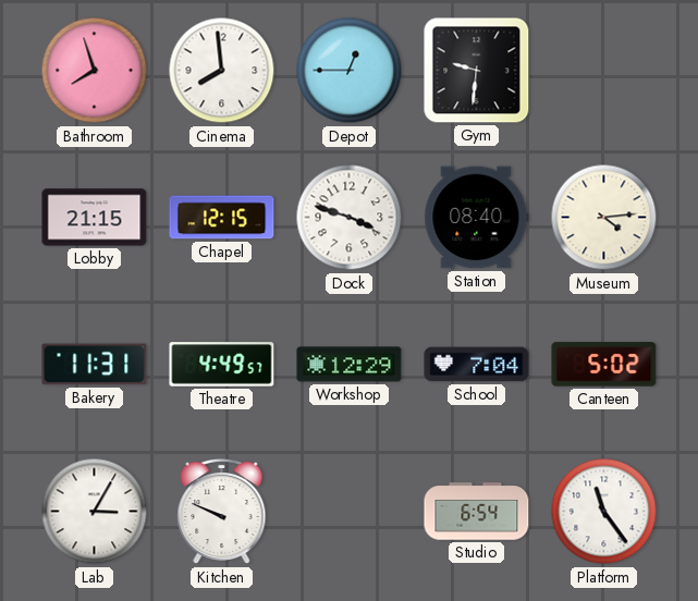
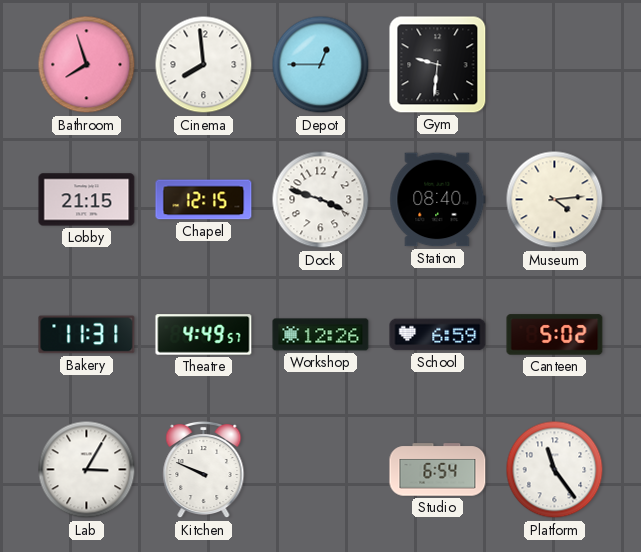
Workshop: 12:29 -> 12:26
School: 7:04 -> 6:59
